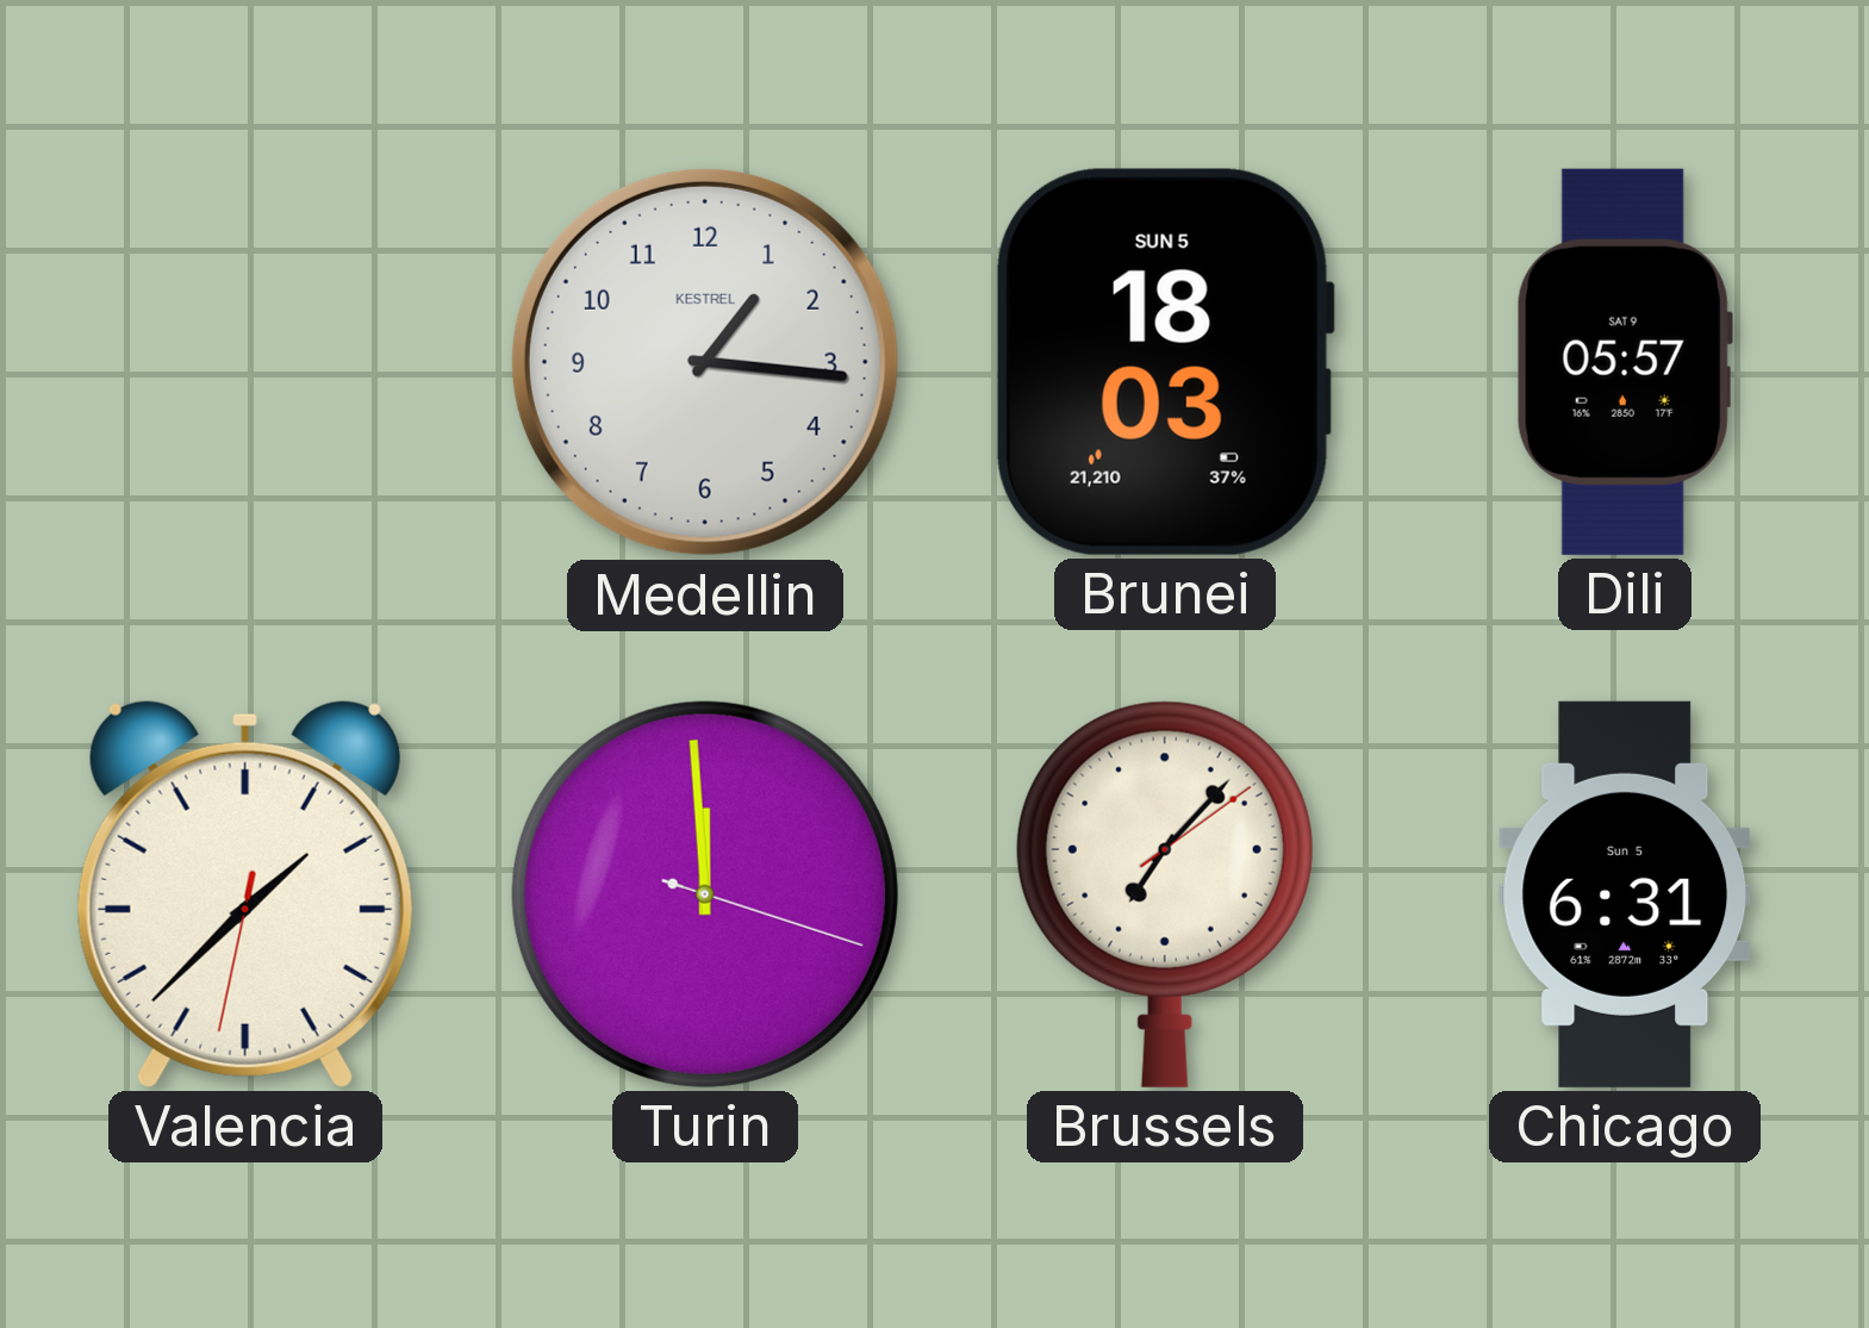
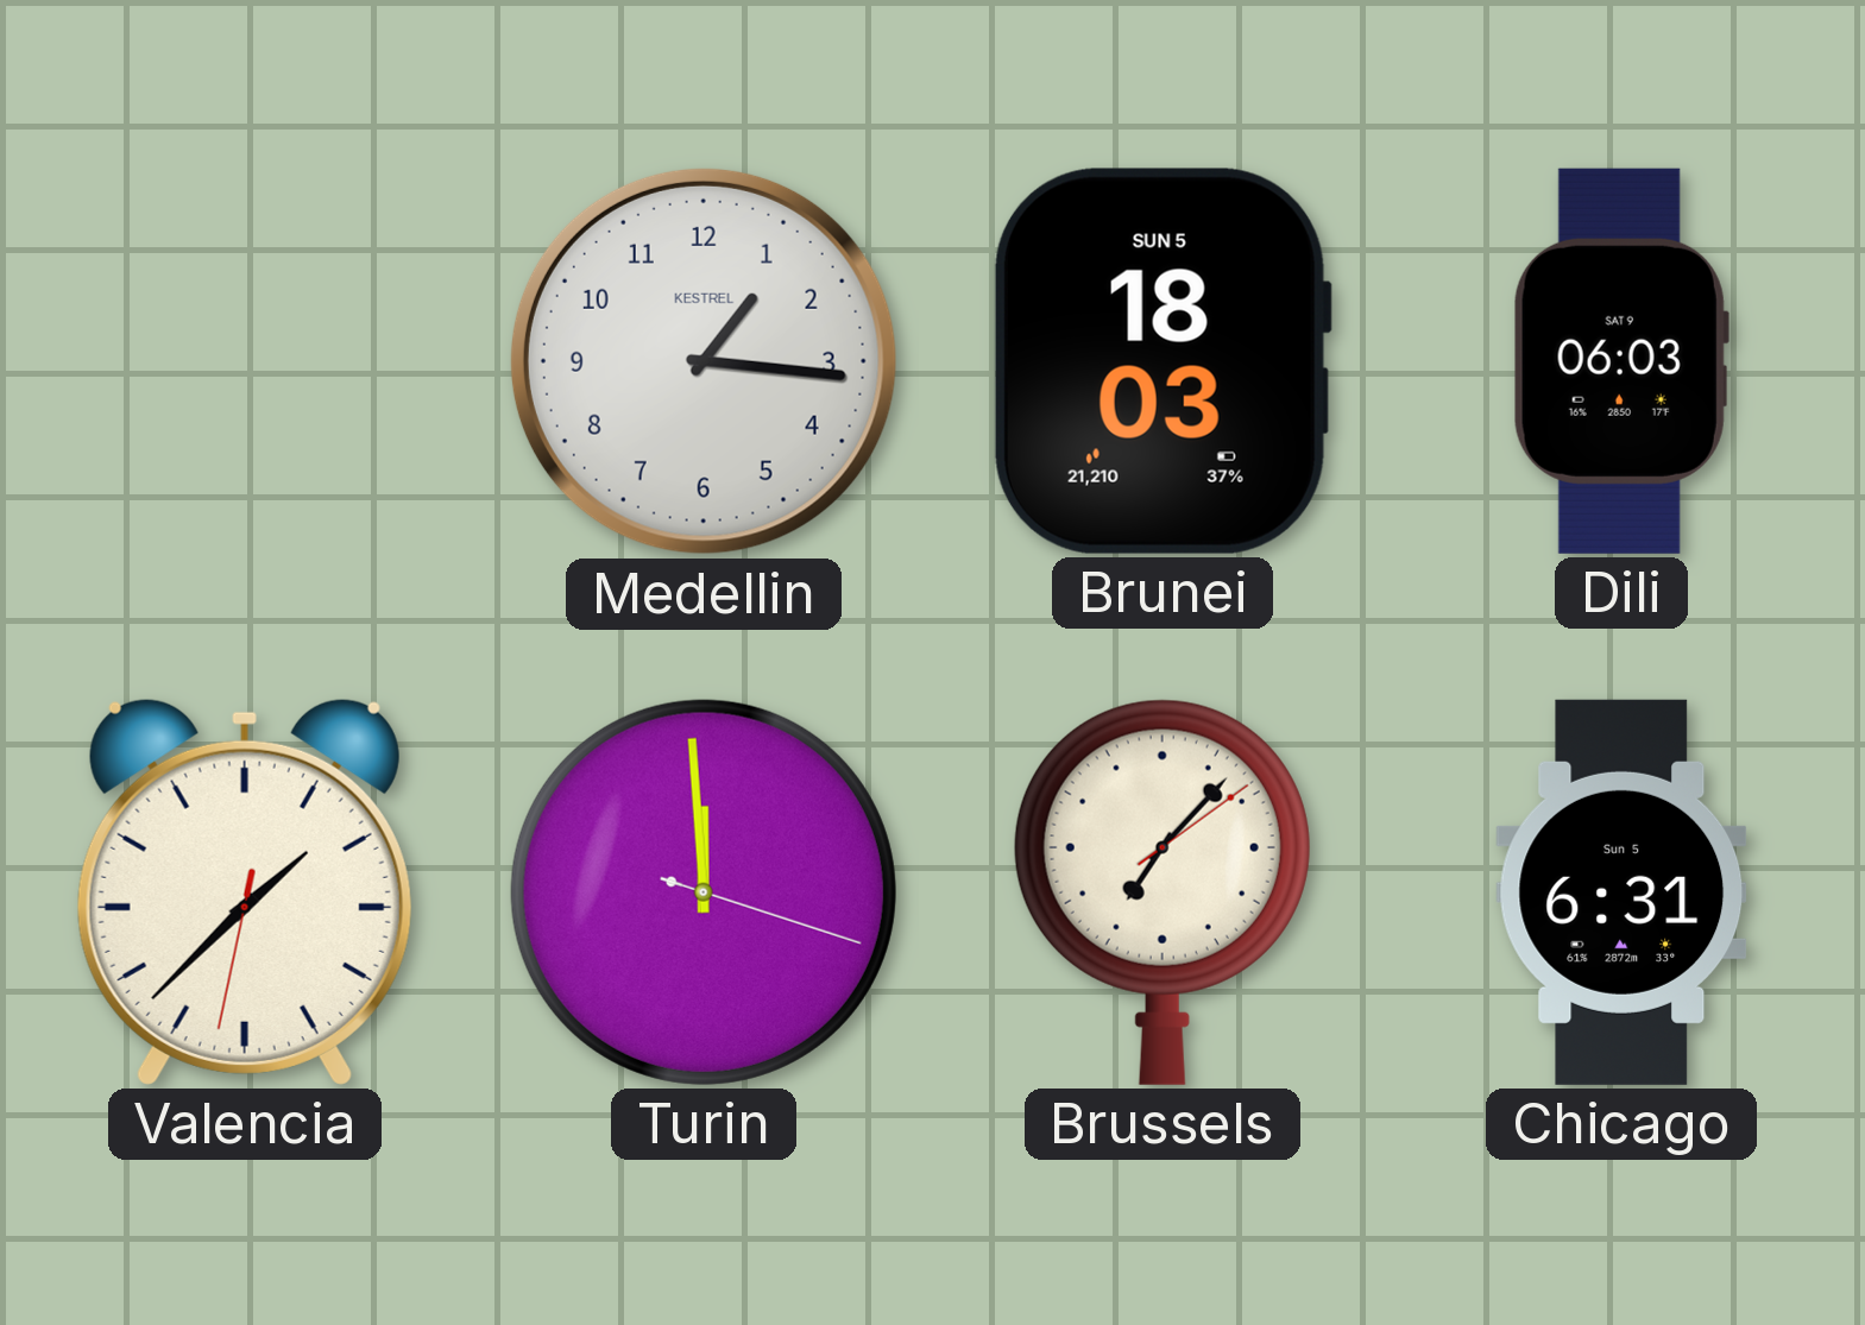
Dili: 05:57 -> 06:03
